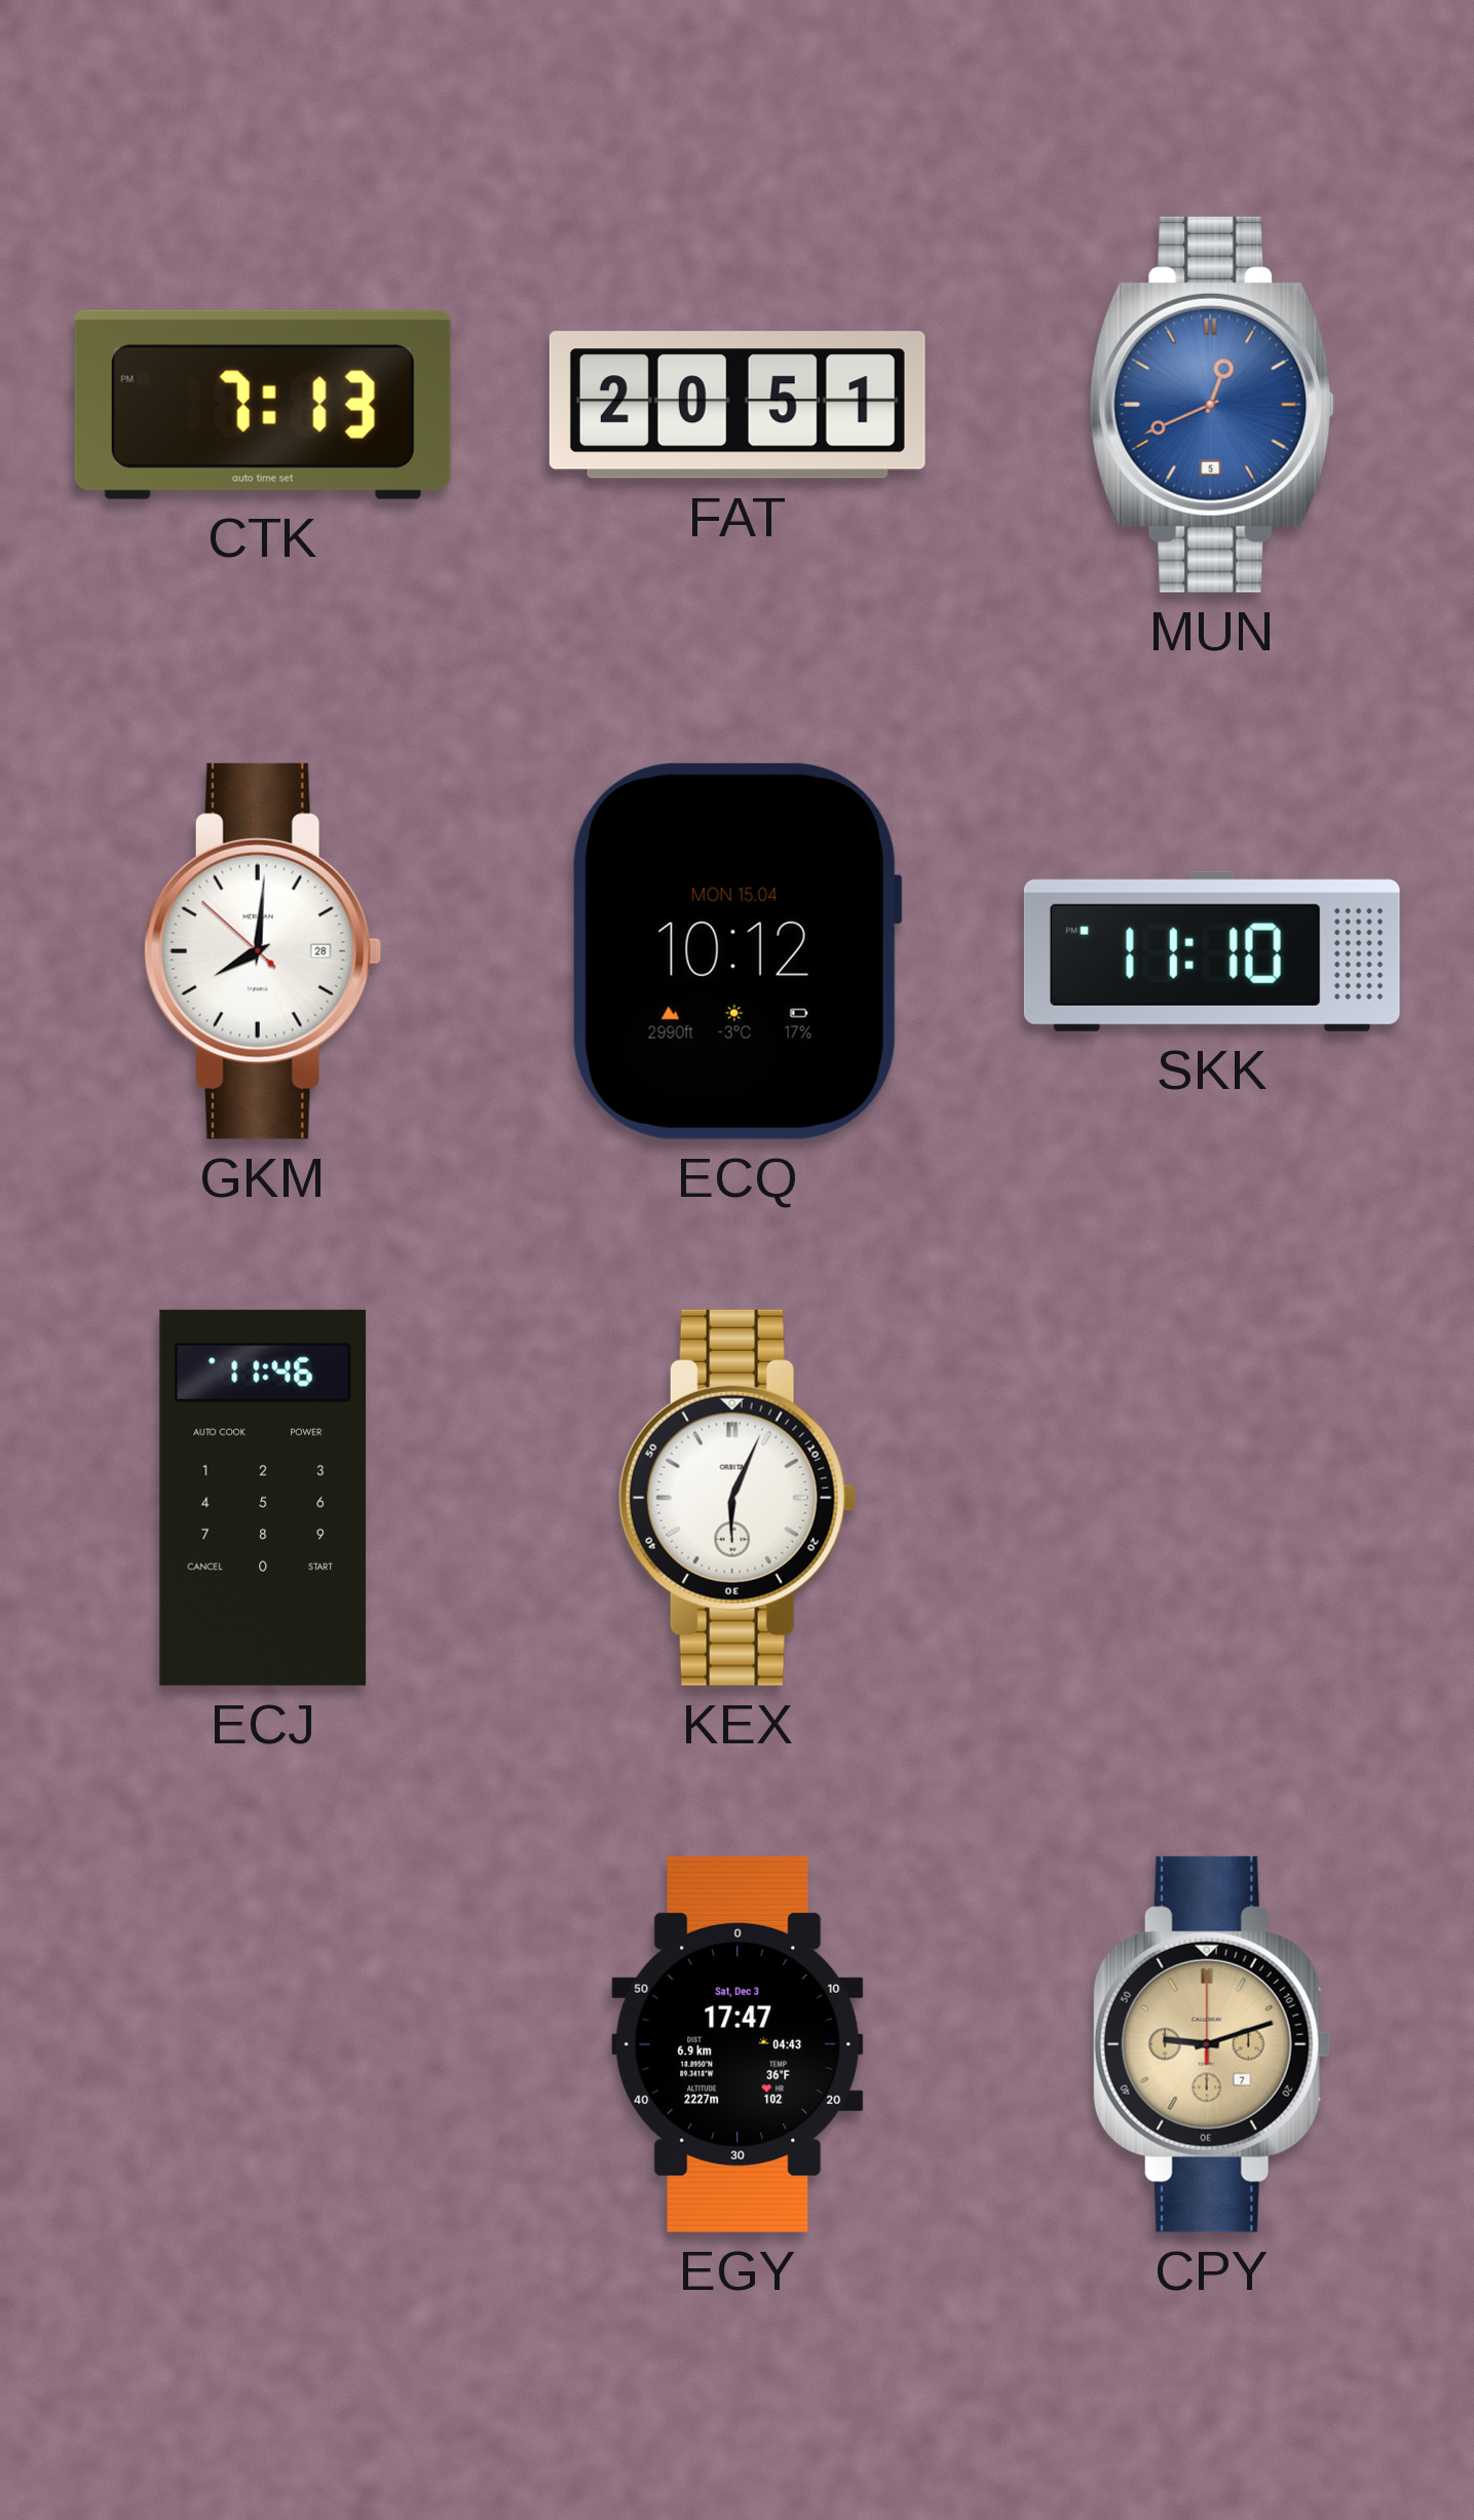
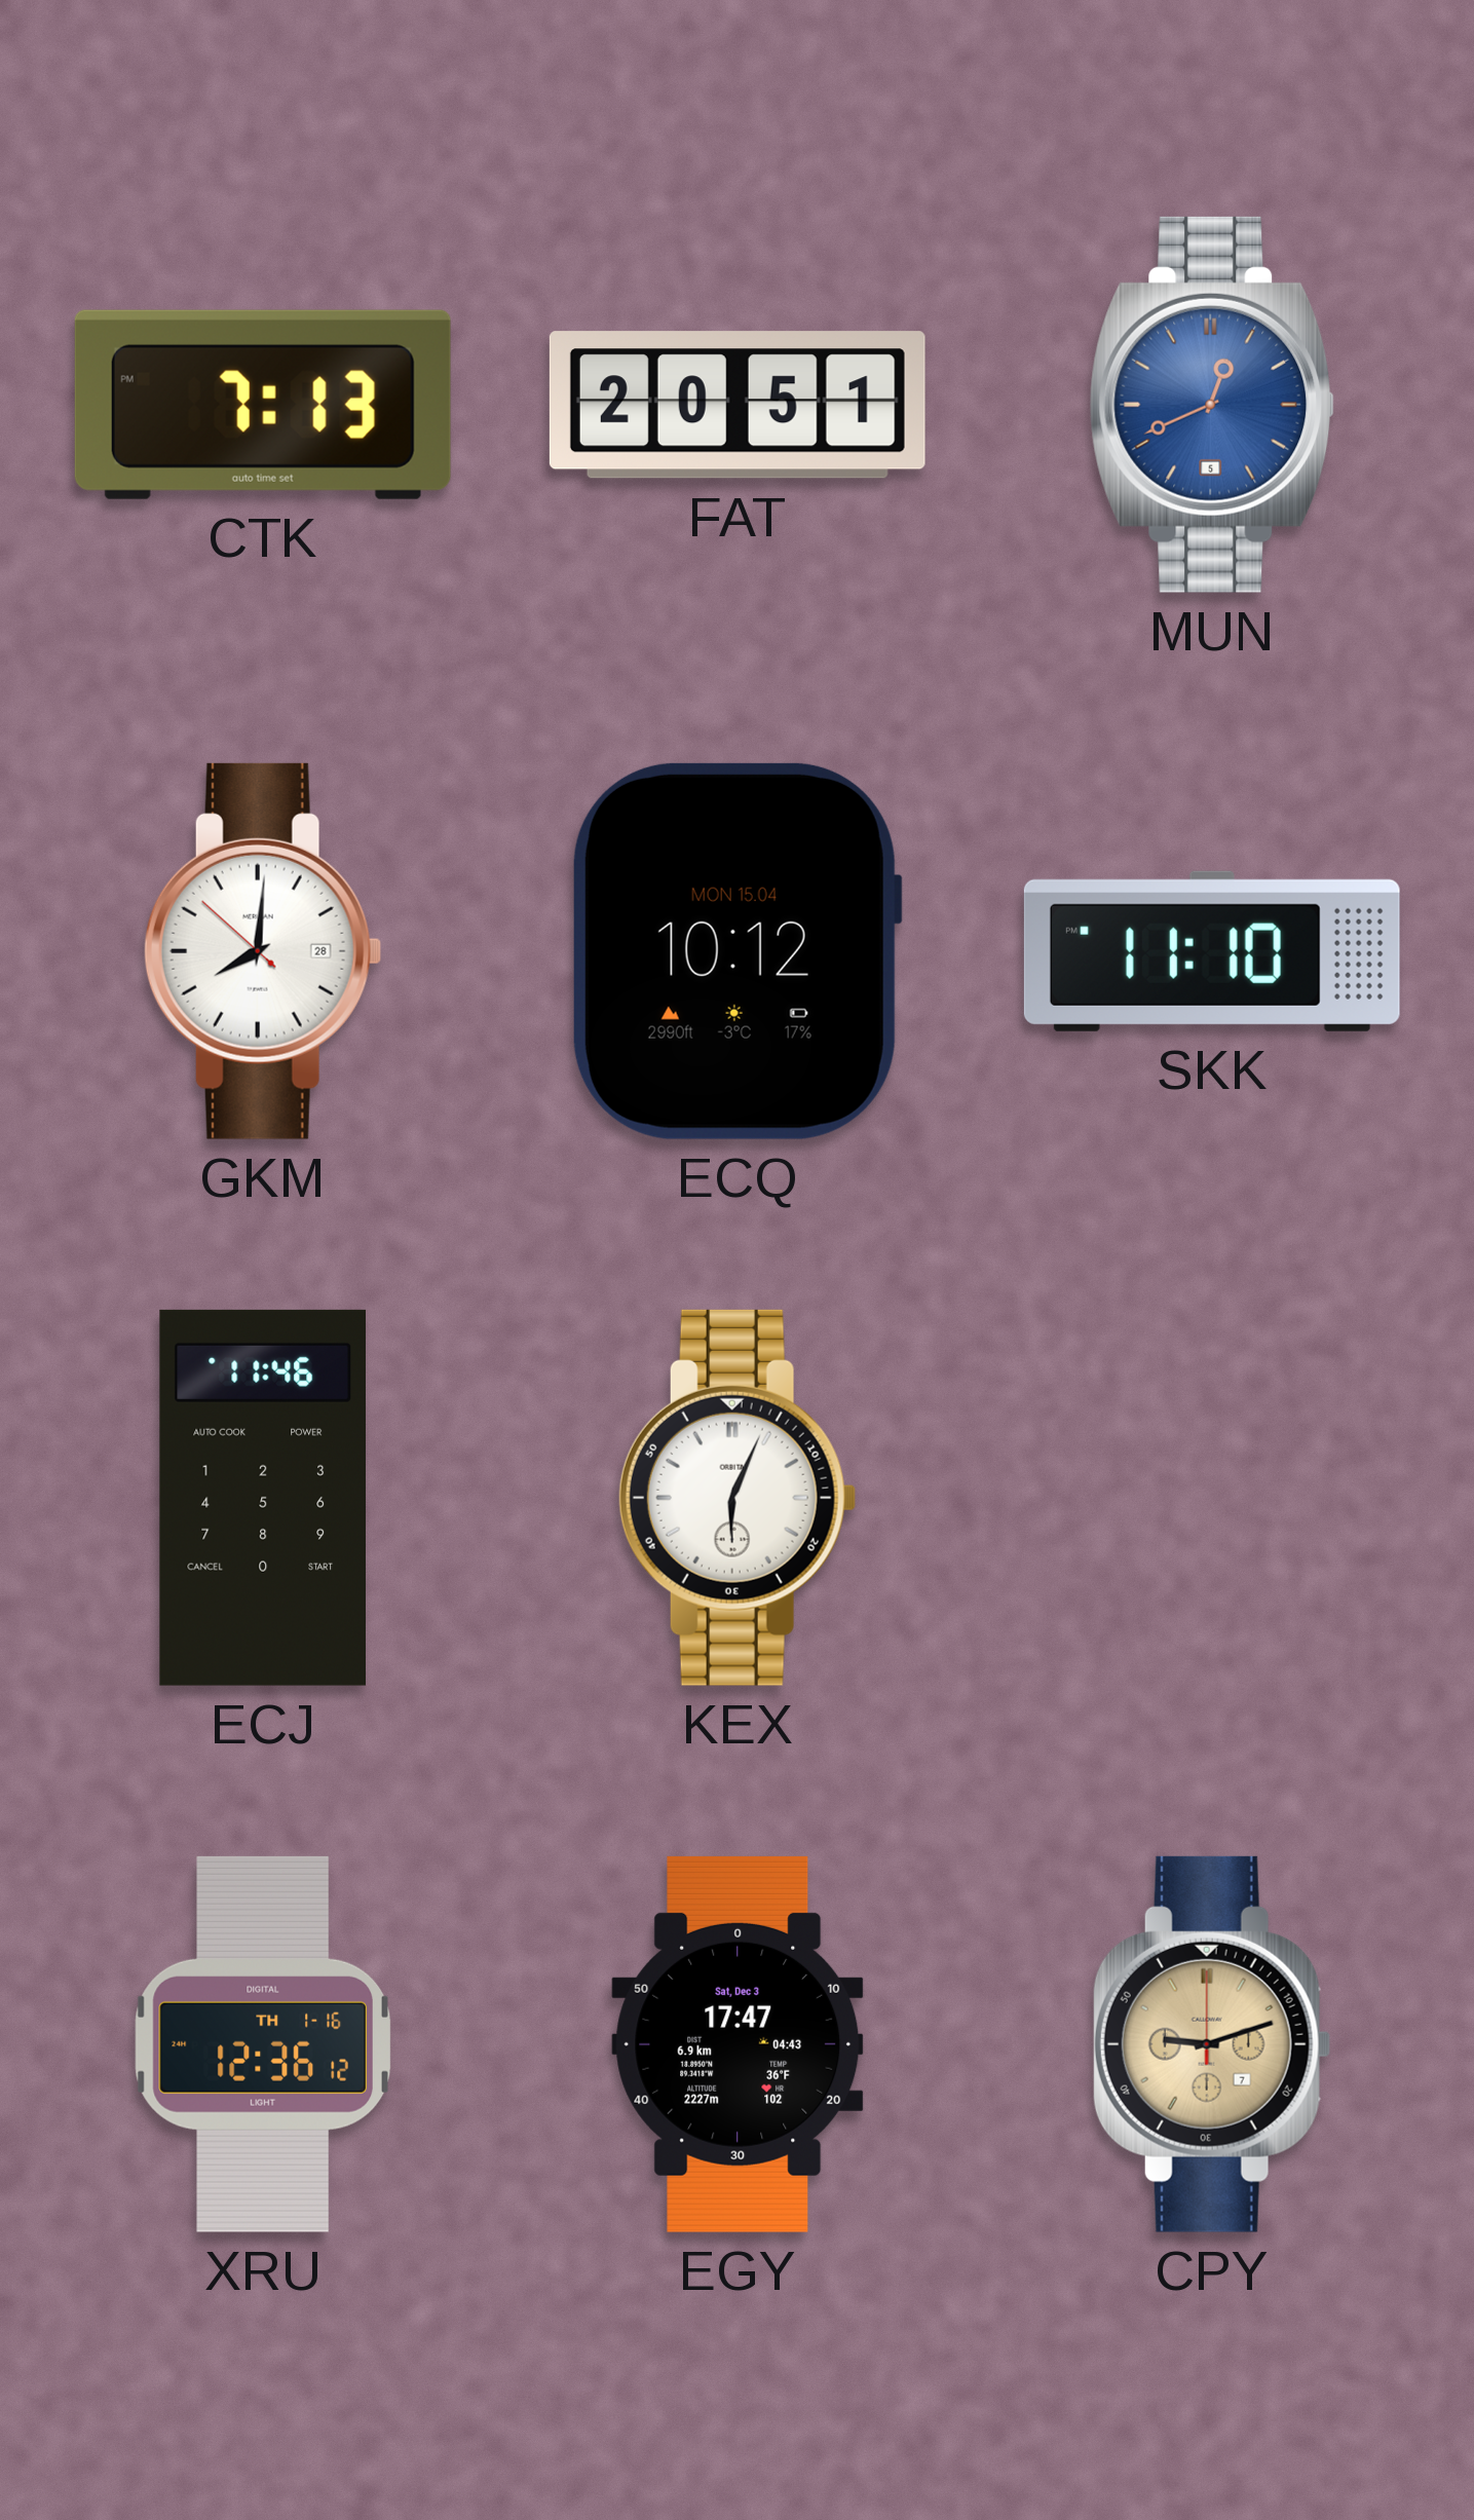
XRU: none -> 12:36
